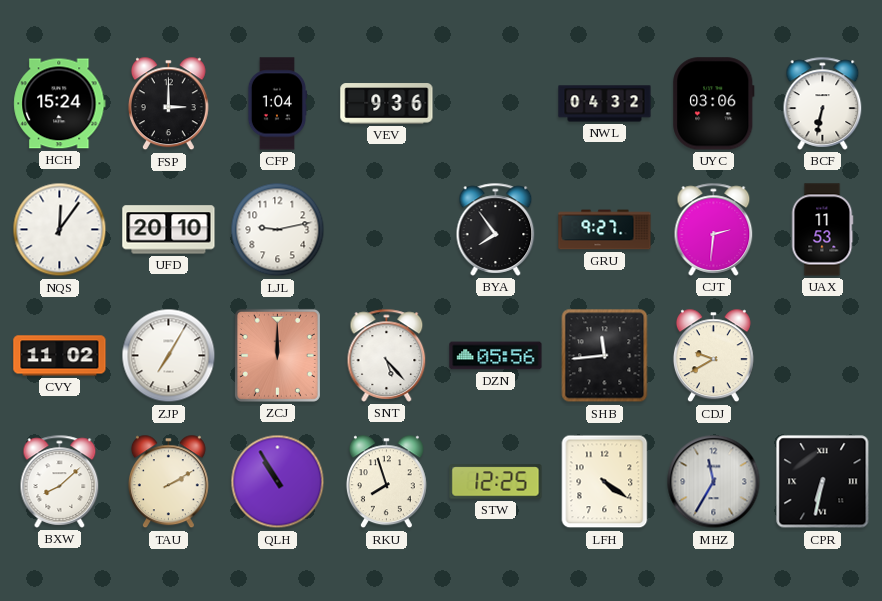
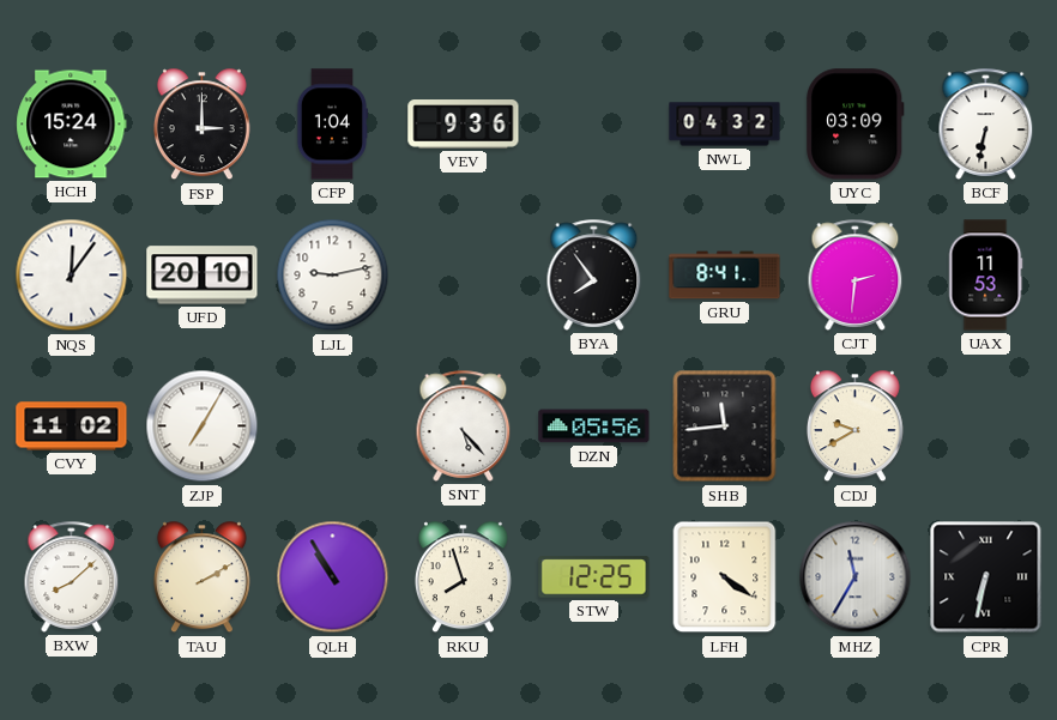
UYC: 03:06 -> 03:09
GRU: 9:27 -> 8:41
ZCJ: 12:00 -> none
